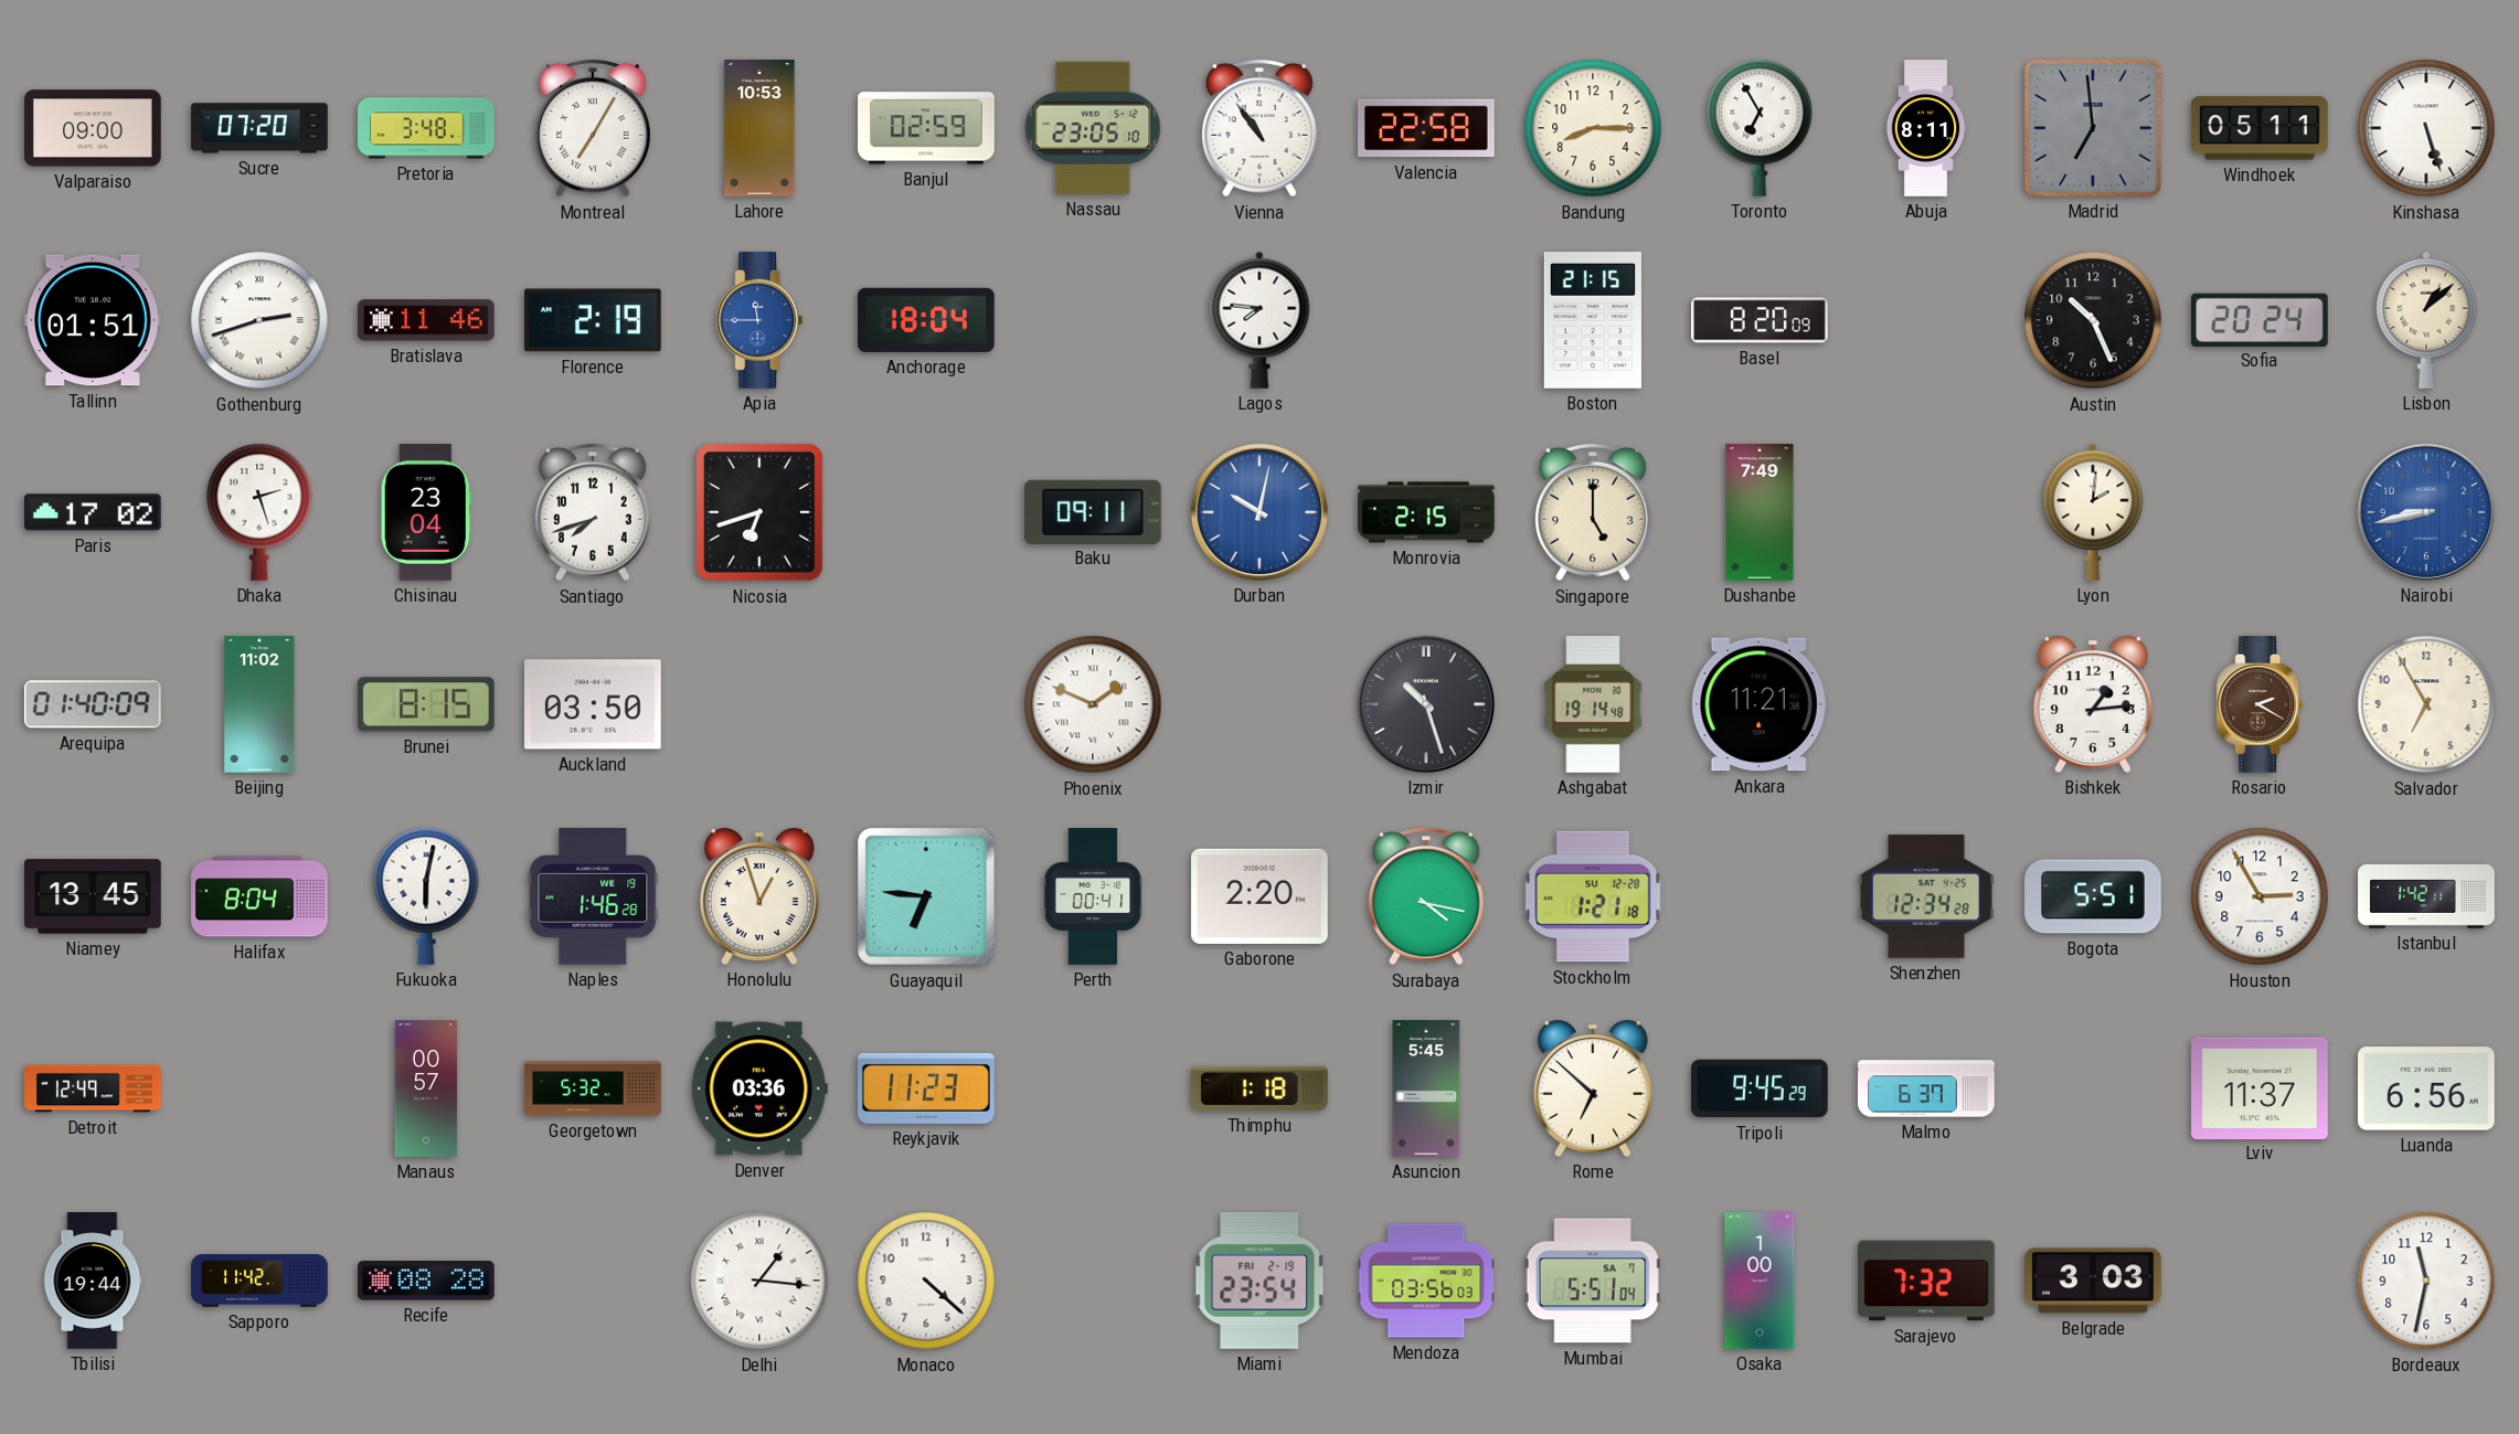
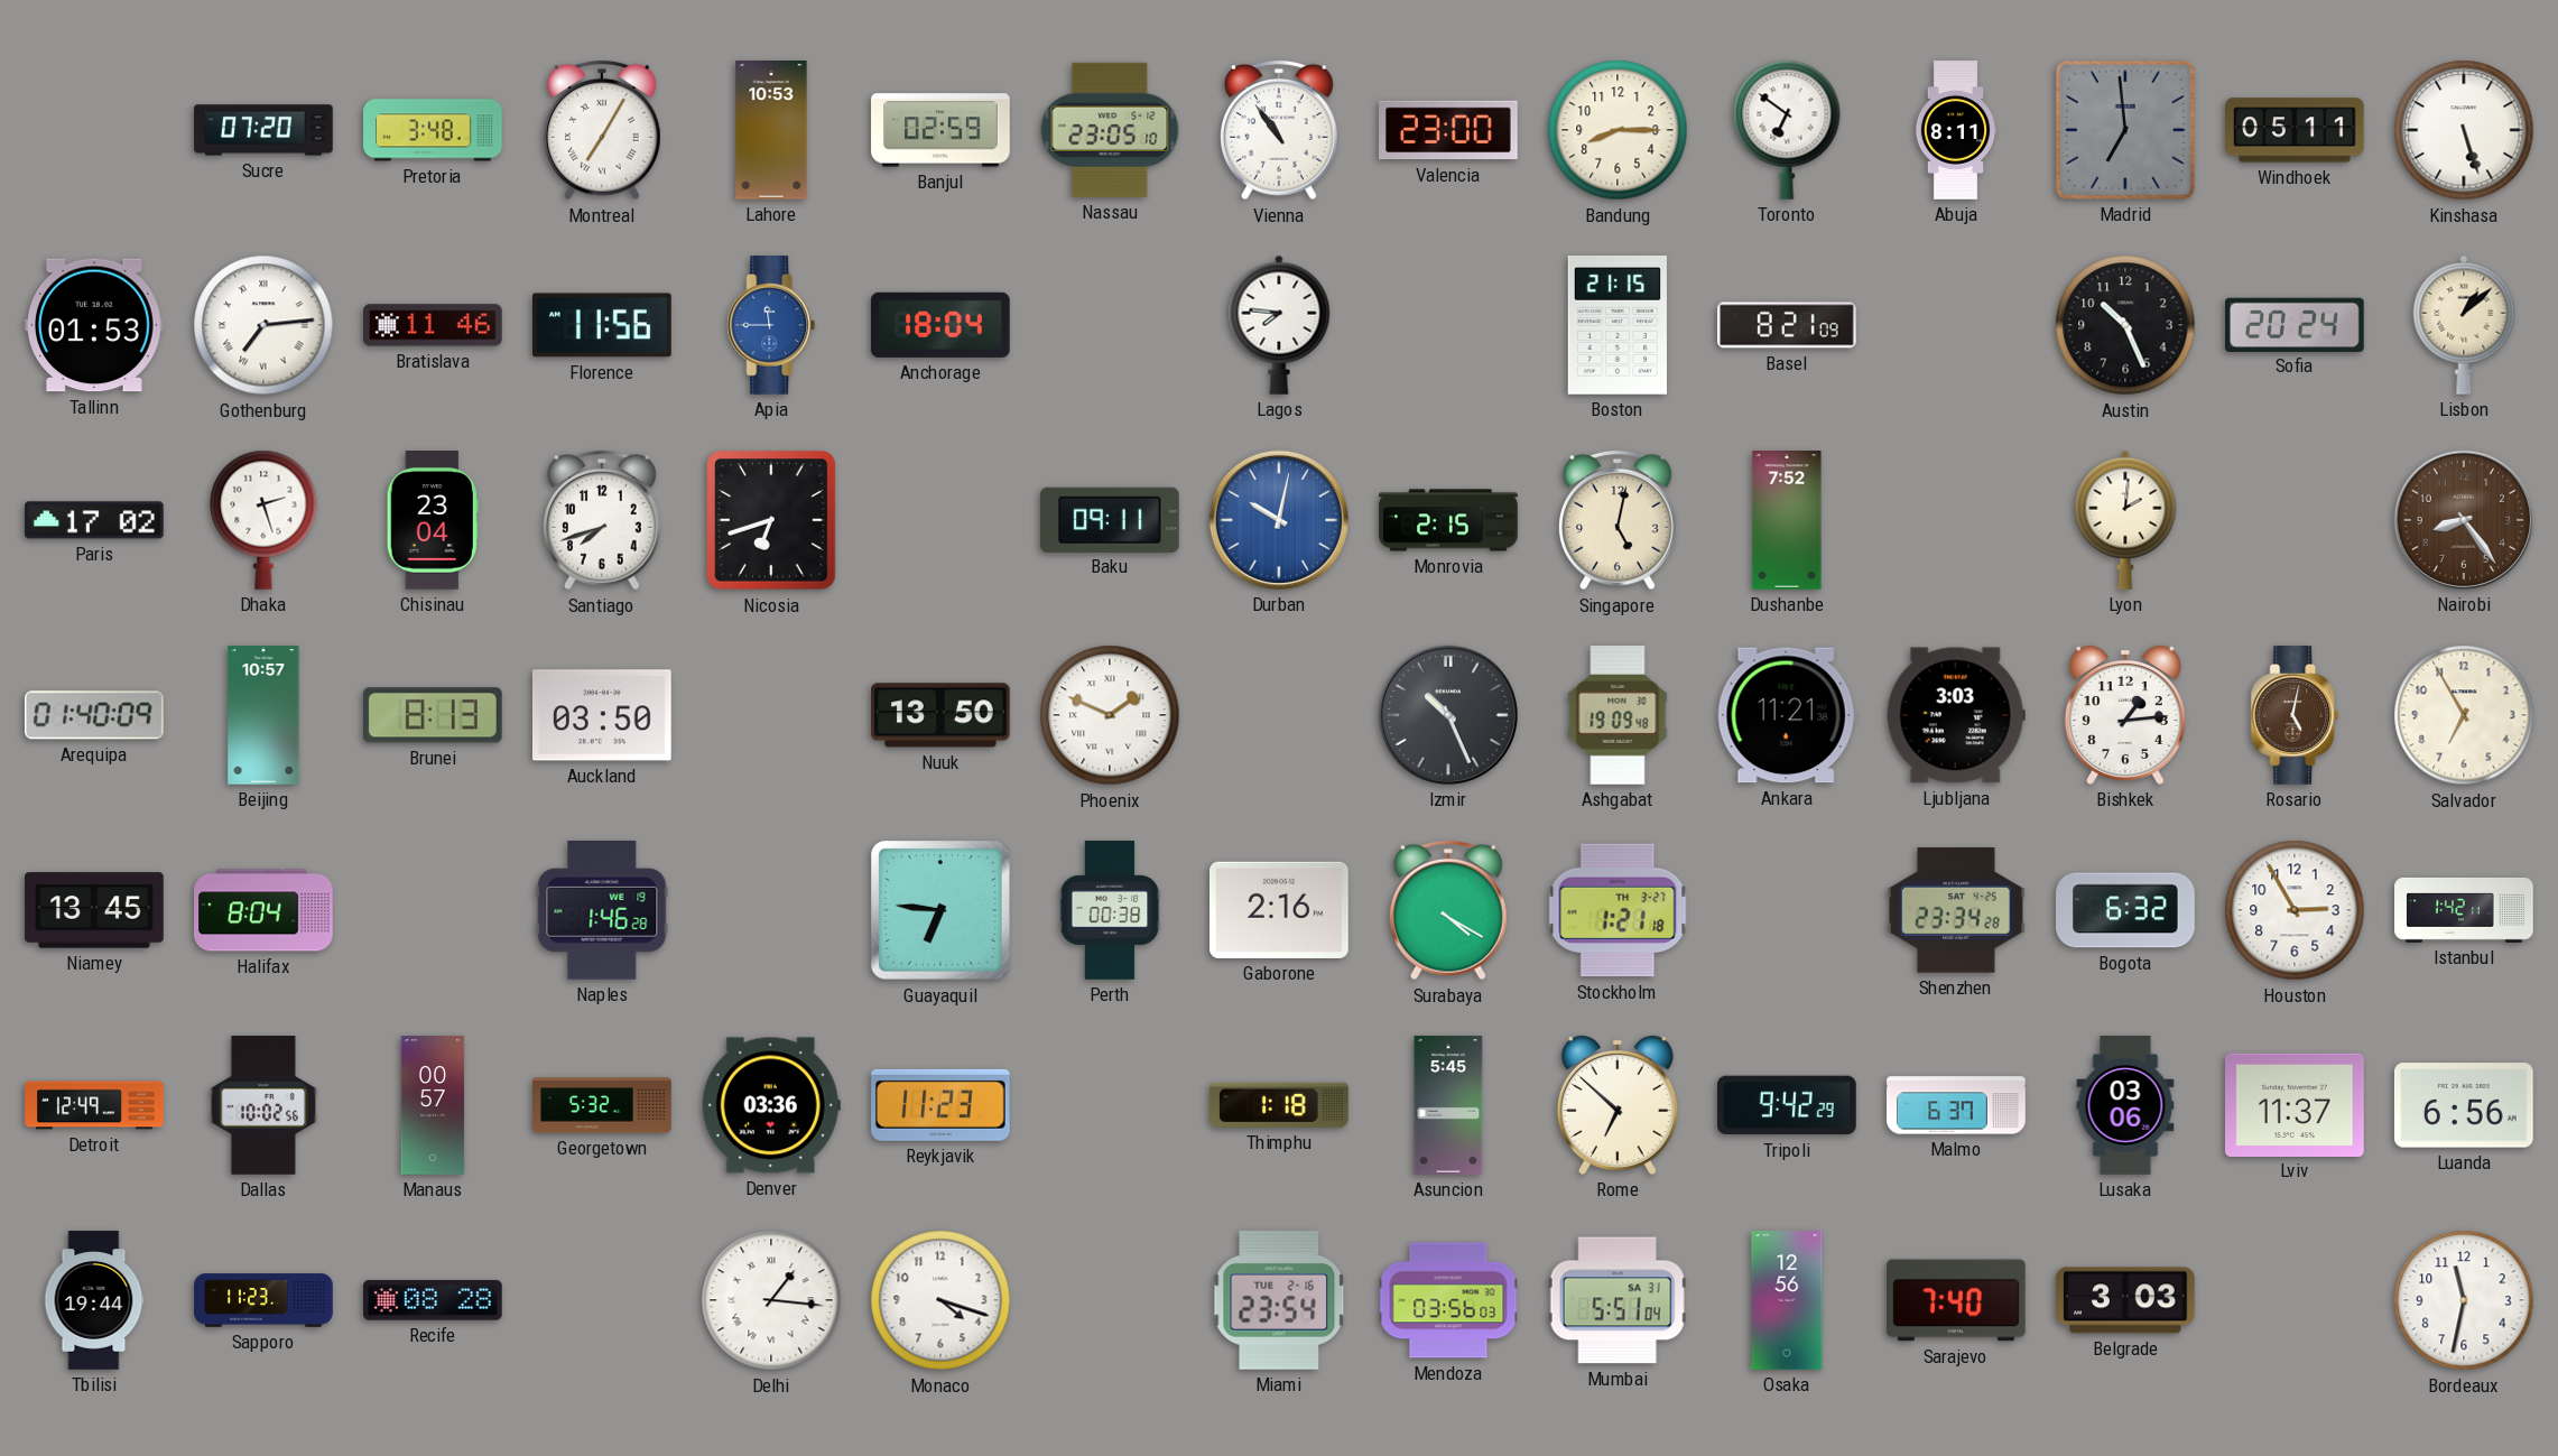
Valparaiso: 09:00 -> none
Valencia: 22:58 -> 23:00
Toronto: 6:55 -> 6:51
Tallinn: 01:51 -> 01:53
Gothenburg: 2:42 -> 7:14
Florence: 2:19 -> 11:56
Basel: 8:20 -> 8:21
Singapore: 5:00 -> 5:02
Dushanbe: 7:49 -> 7:52
Nairobi: 8:43 -> 8:24
Nairobi dial: blue -> brown
Beijing: 11:02 -> 10:57
Brunei: 8:15 -> 8:13
Nuuk: none -> 13:50
Izmir: 10:27 -> 10:26
Ashgabat: 19:14 -> 19:09
Ljubljana: none -> 3:03
Rosario: 2:20 -> 5:02
Fukuoka: 6:02 -> none
Honolulu: 12:57 -> none
Perth: 00:41 -> 00:38
Gaborone: 2:20 -> 2:16
Surabaya: 4:17 -> 4:20
Stockholm date: SU 12-28 -> TH 3-27
Shenzhen: 12:34 -> 23:34
Bogota: 5:51 -> 6:32
Dallas: none -> 10:02
Tripoli: 9:45 -> 9:42
Lusaka: none -> 03:06
Sapporo: 11:42 -> 11:23
Monaco: 4:22 -> 4:18
Miami date: FRI 2-19 -> TUE 2-16
Mumbai date: SA 7 -> SA 31
Osaka: 1:00 -> 12:56
Sarajevo: 7:32 -> 7:40
